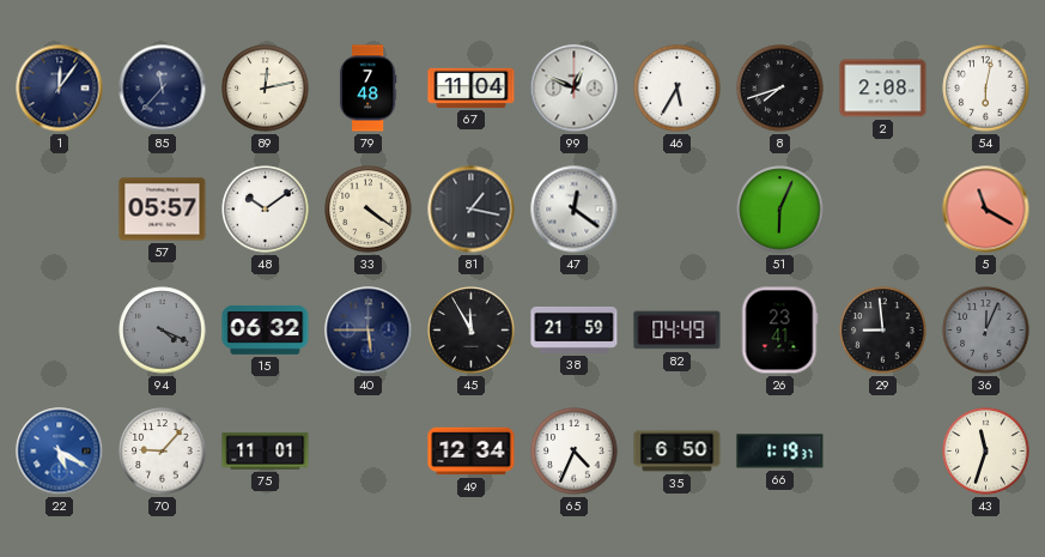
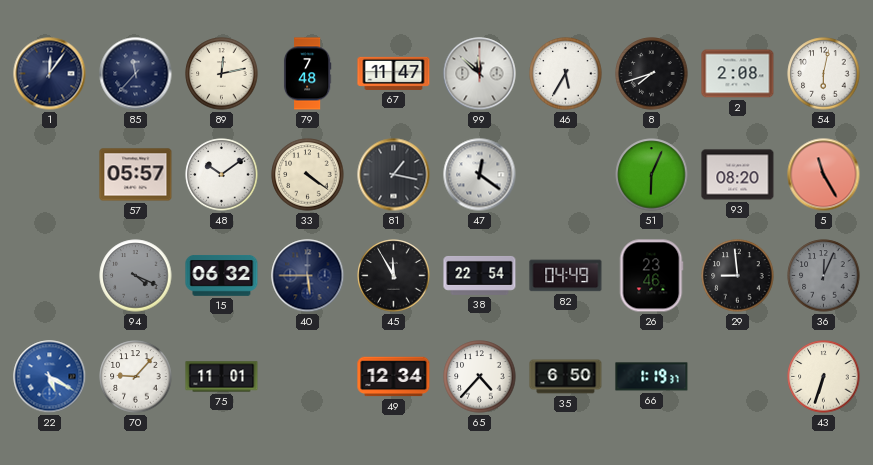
67: 11:04 -> 11:47
99: 12:49 -> 11:52
93: none -> 08:20
5: 11:20 -> 11:25
38: 21:59 -> 22:54
26: 23:41 -> 23:46
65: 4:34 -> 4:37
43: 11:33 -> 6:33
